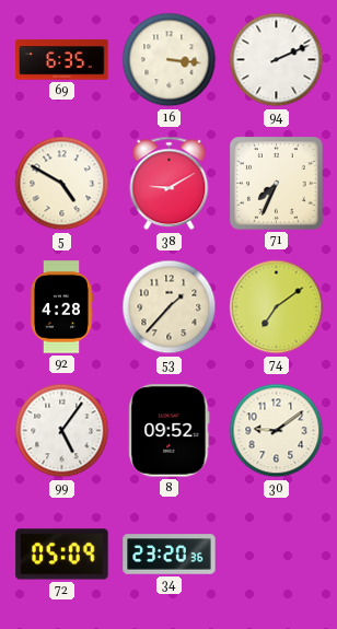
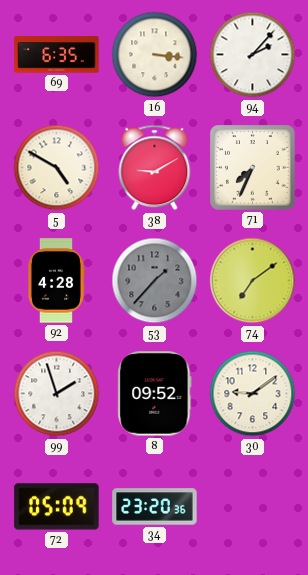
94: 2:11 -> 2:07
53 dial: cream -> grey
99: 5:06 -> 1:57
